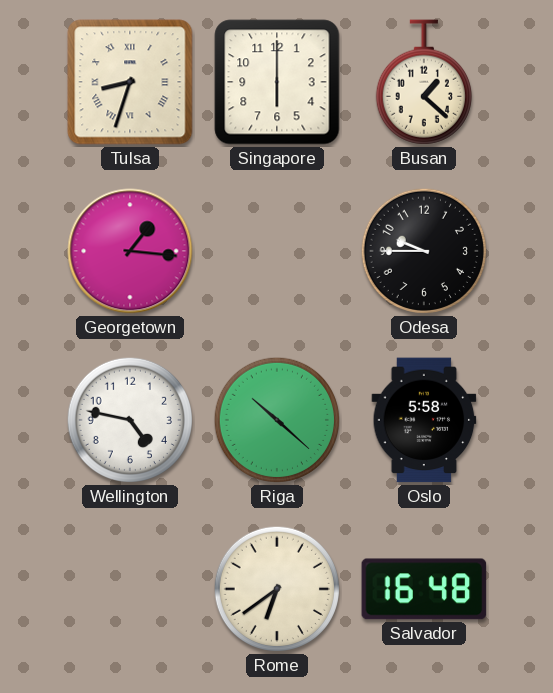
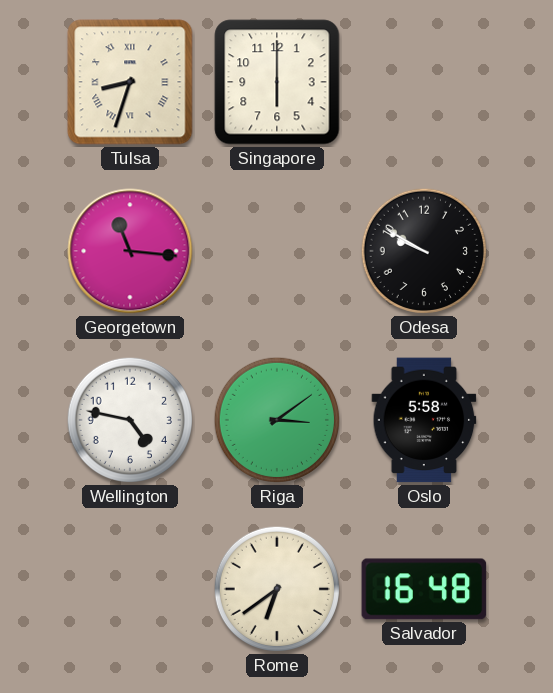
Busan: 1:22 -> none
Georgetown: 1:16 -> 11:16
Odesa: 9:45 -> 9:50
Riga: 10:22 -> 3:09
